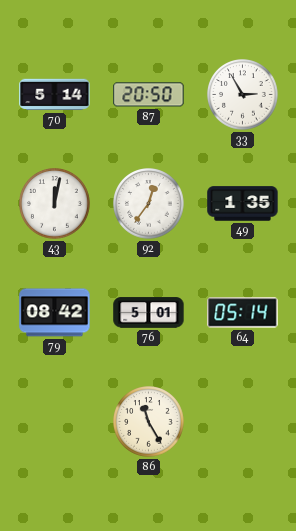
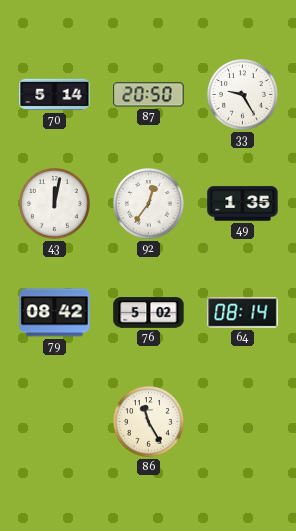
33: 2:55 -> 9:25
76: 5:01 -> 5:02
64: 05:14 -> 08:14
